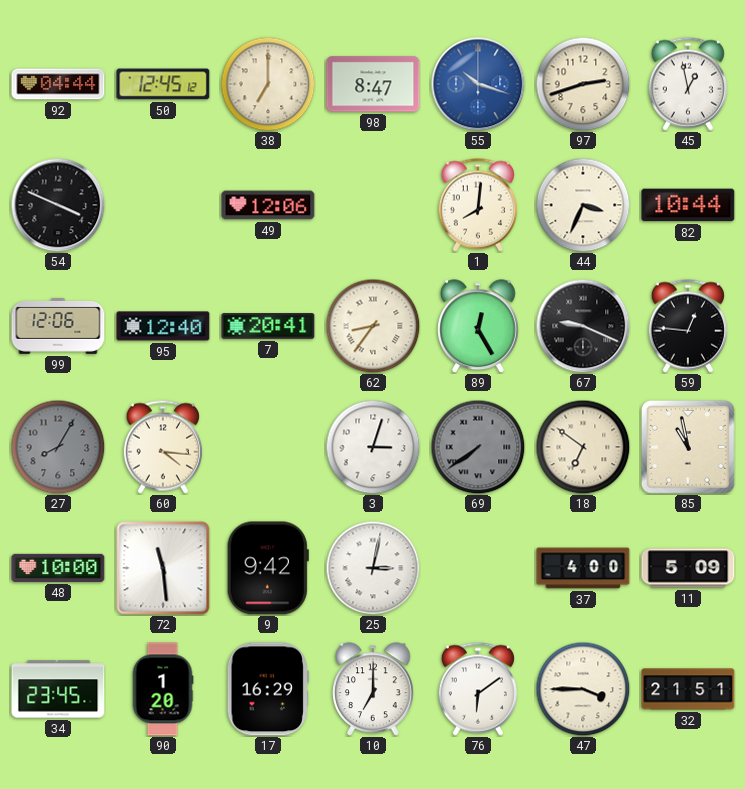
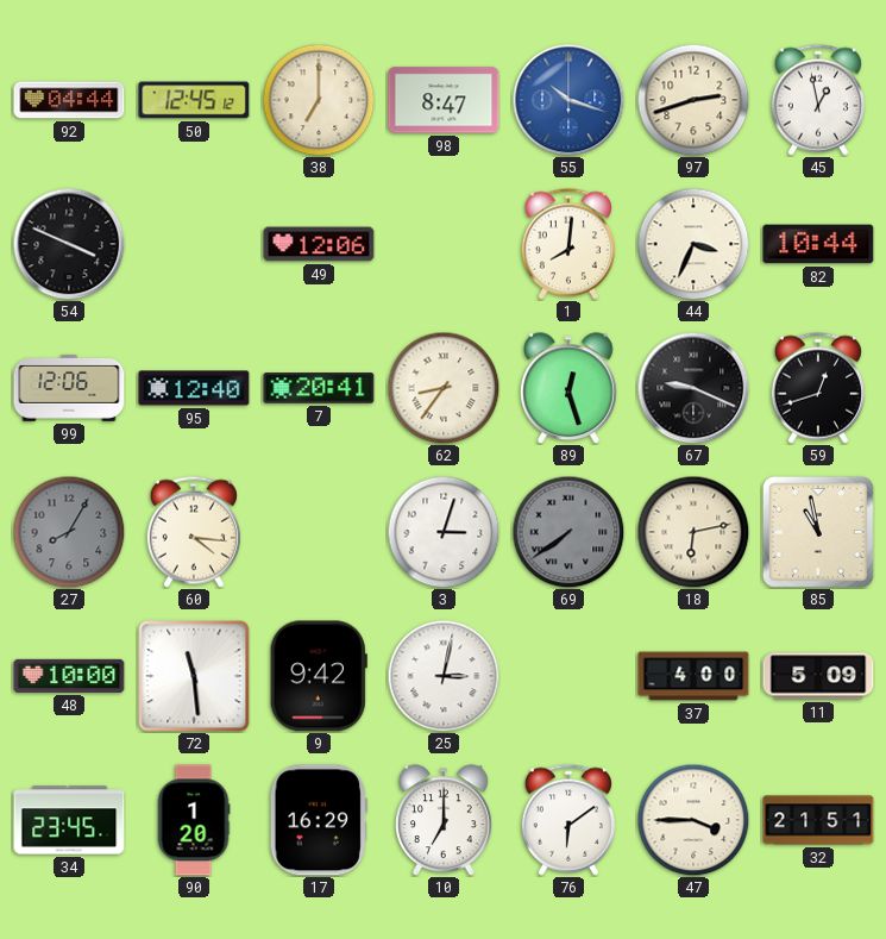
89: 12:25 -> 12:27
59: 12:46 -> 12:42
18: 6:51 -> 6:13
